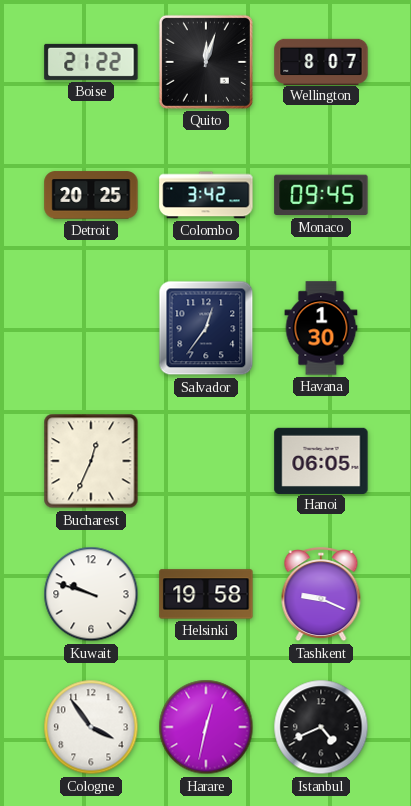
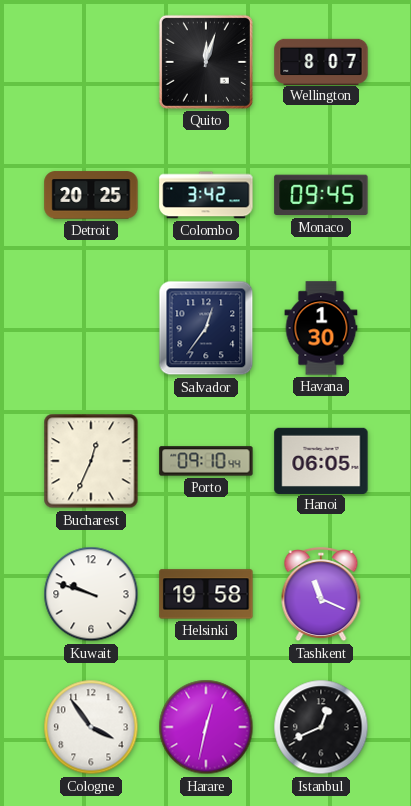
Boise: 21:22 -> none
Porto: none -> 09:10
Tashkent: 9:19 -> 11:19
Istanbul: 4:41 -> 12:41
